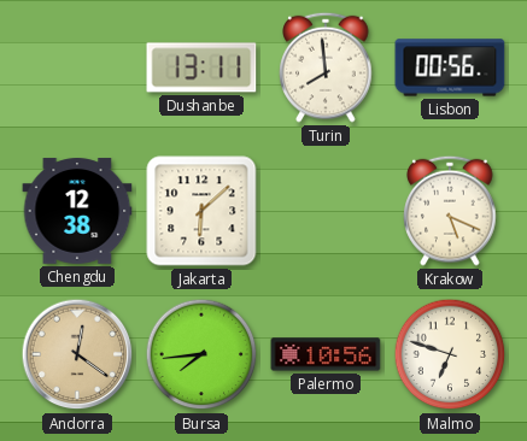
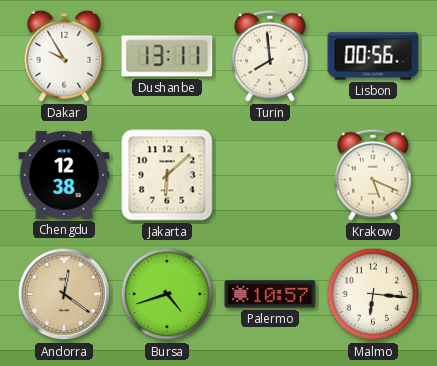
Dakar: none -> 9:55
Bursa: 7:44 -> 4:42
Palermo: 10:56 -> 10:57
Malmo: 6:48 -> 6:16
